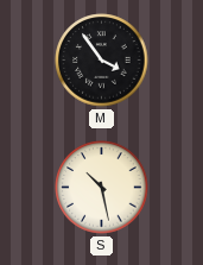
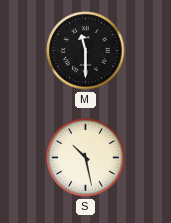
M: 3:54 -> 11:30
